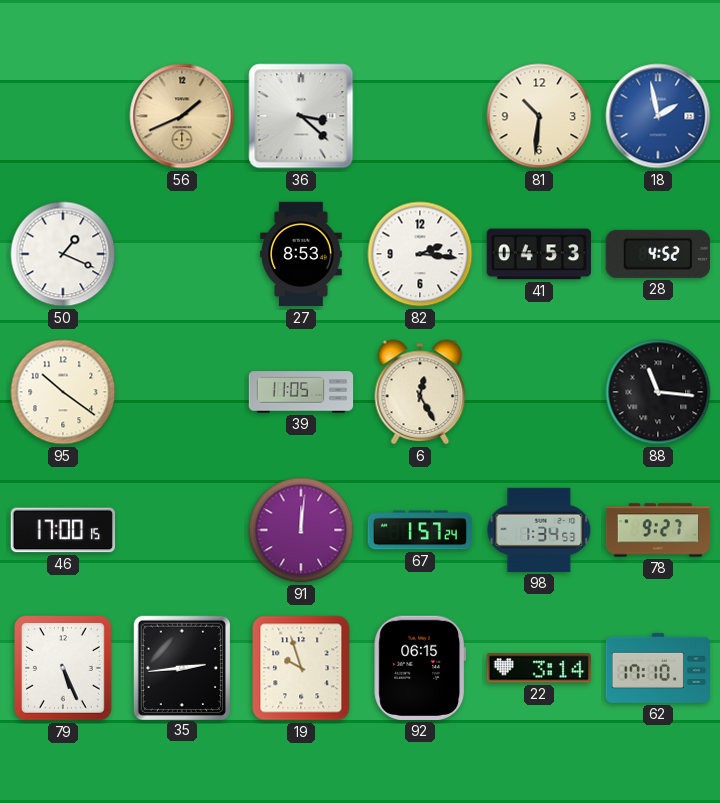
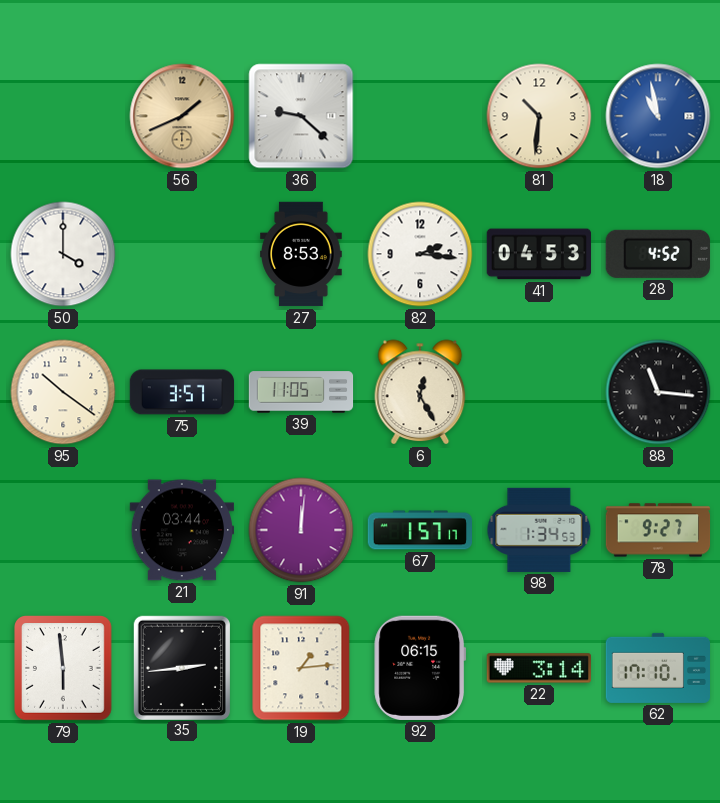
36: 3:22 -> 9:22
18: 1:58 -> 10:58
50: 1:19 -> 4:00
75: none -> 3:57
46: 17:00 -> none
21: none -> 03:44
67: 1:57:24 -> 1:57:17
79: 5:26 -> 5:59
19: 9:57 -> 1:14
